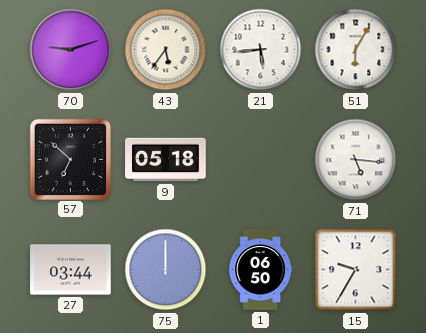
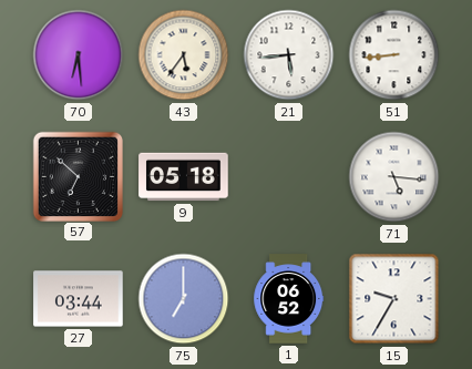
70: 9:12 -> 6:29
51: 6:05 -> 8:44
75: 12:00 -> 7:00
1: 06:50 -> 06:52
